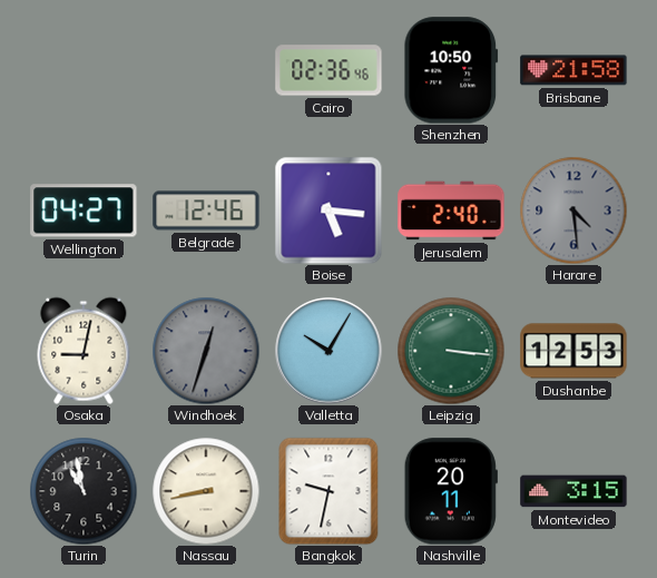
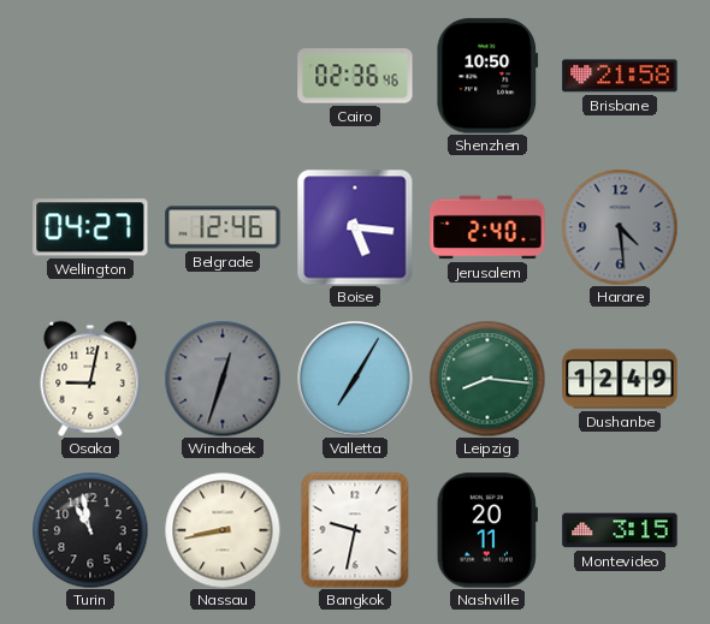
Valletta: 10:05 -> 7:05
Leipzig: 3:16 -> 8:16
Dushanbe: 12:53 -> 12:49
